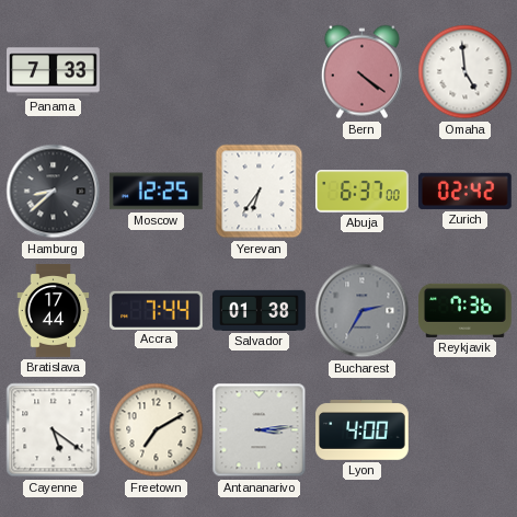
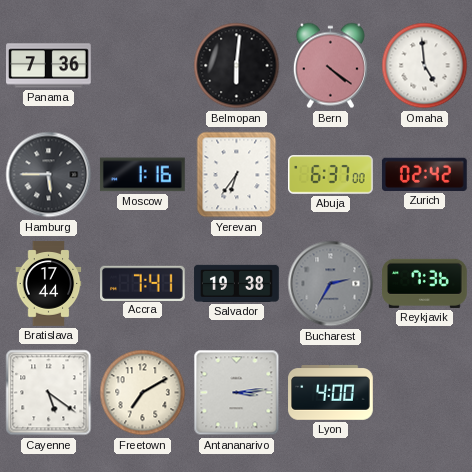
Panama: 7:33 -> 7:36
Belmopan: none -> 6:01
Hamburg: 8:38 -> 5:45
Moscow: 12:25 -> 1:16
Accra: 7:44 -> 7:41
Salvador: 01:38 -> 19:38
